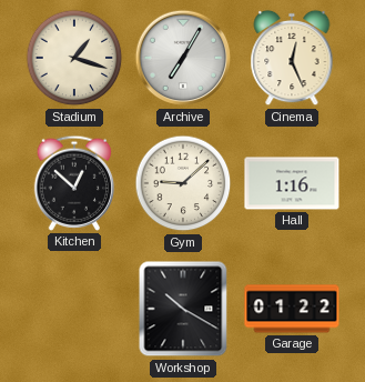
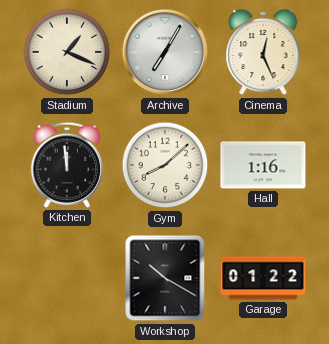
Stadium: 1:18 -> 1:19
Kitchen: 12:52 -> 11:59
Gym: 9:08 -> 8:08
